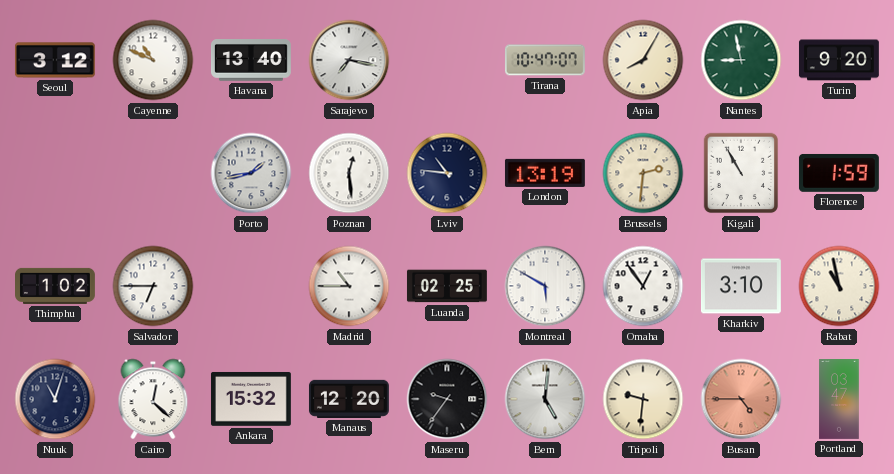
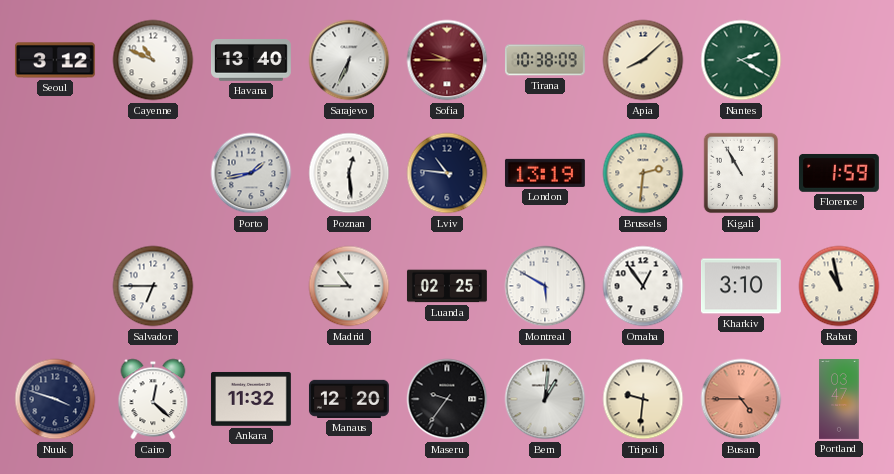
Sarajevo: 7:17 -> 6:34
Sofia: none -> 9:45
Tirana: 10:47 -> 10:38
Apia: 8:05 -> 8:08
Nantes: 8:58 -> 2:20
Turin: 9:20 -> none
Thimphu: 1:02 -> none
Nuuk: 11:03 -> 3:48
Ankara: 15:32 -> 11:32
Bern: 5:01 -> 1:01
